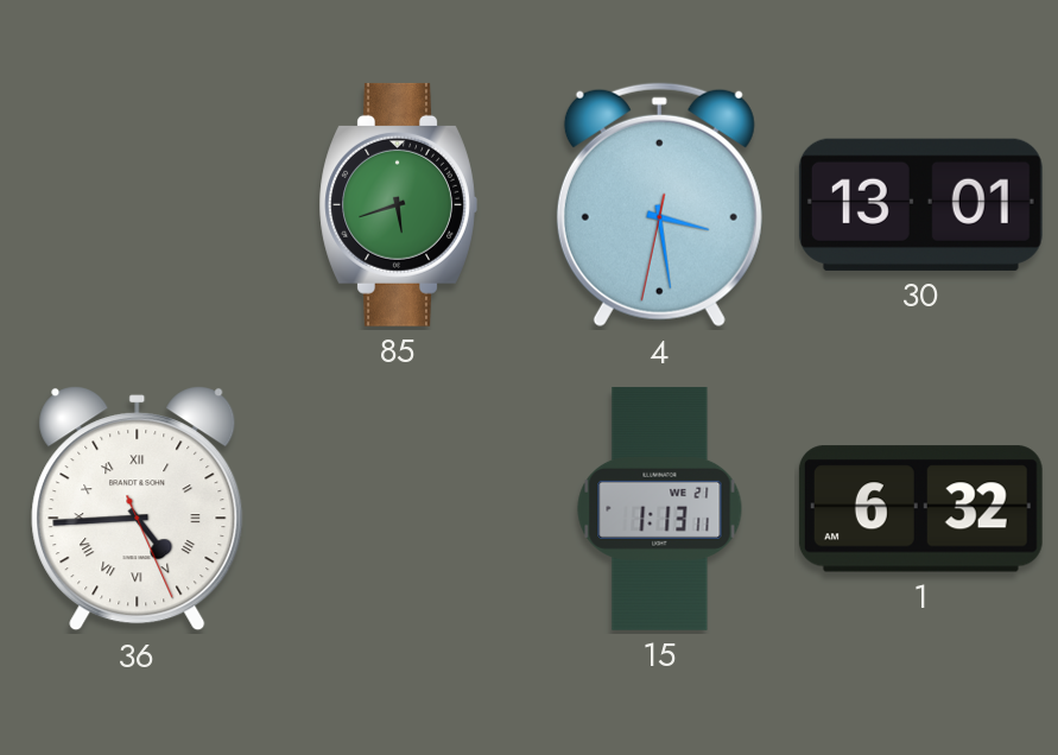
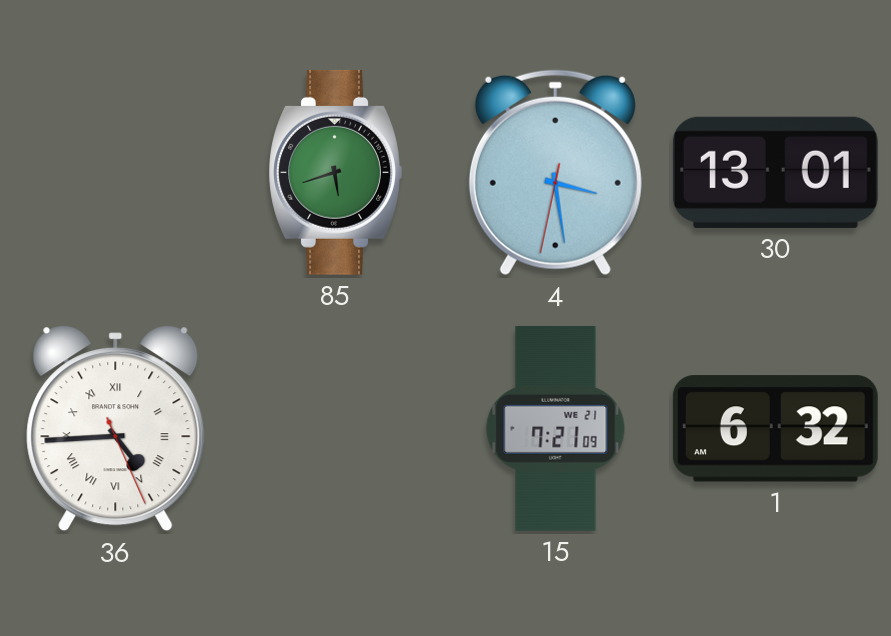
15: 1:13 -> 7:21
